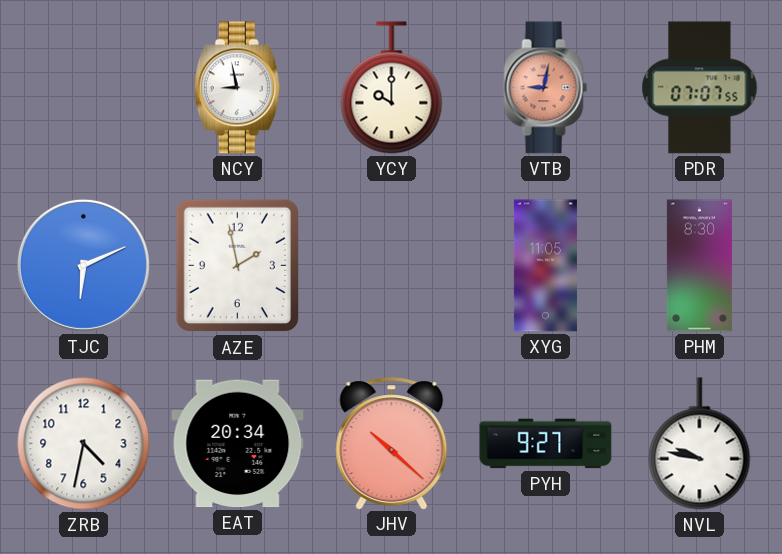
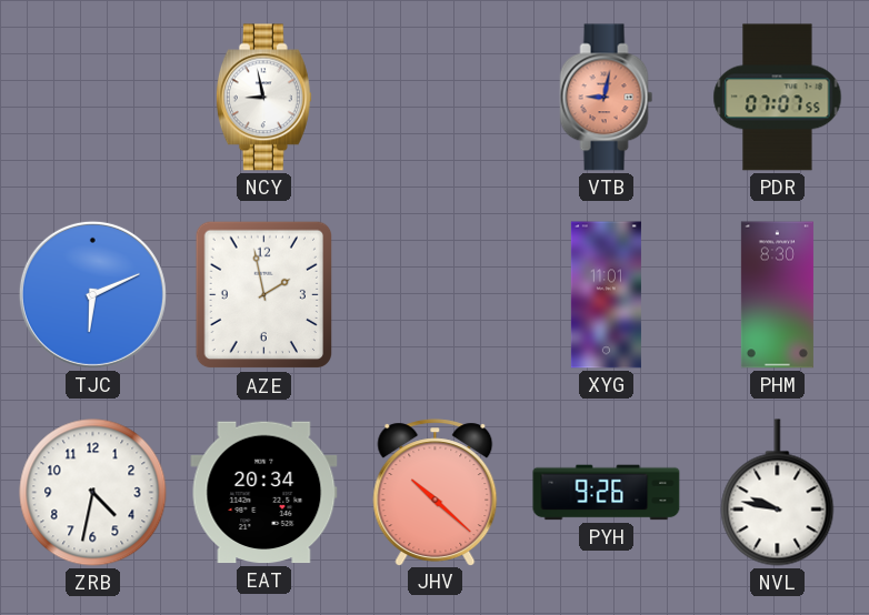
YCY: 10:00 -> none
XYG: 11:05 -> 11:01
PYH: 9:27 -> 9:26
